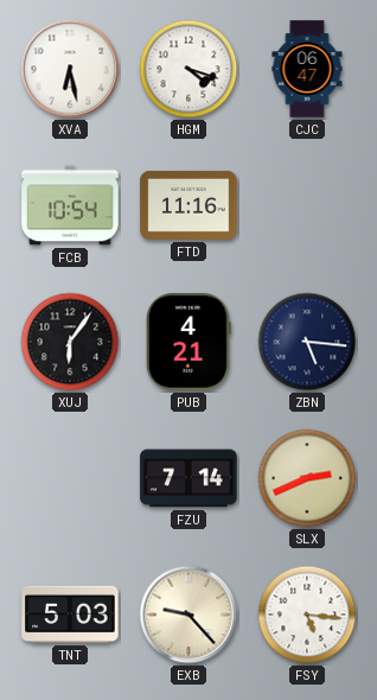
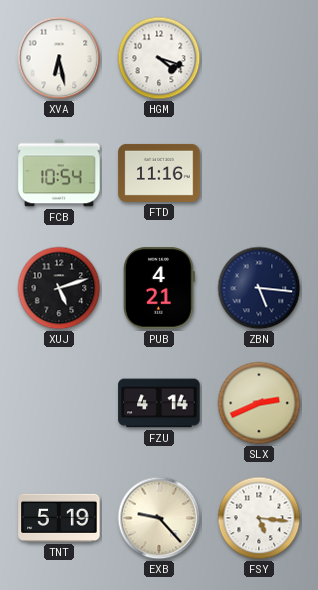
CJC: 06:47 -> none
XUJ: 6:06 -> 5:12
FZU: 7:14 -> 4:14
TNT: 5:03 -> 5:19
